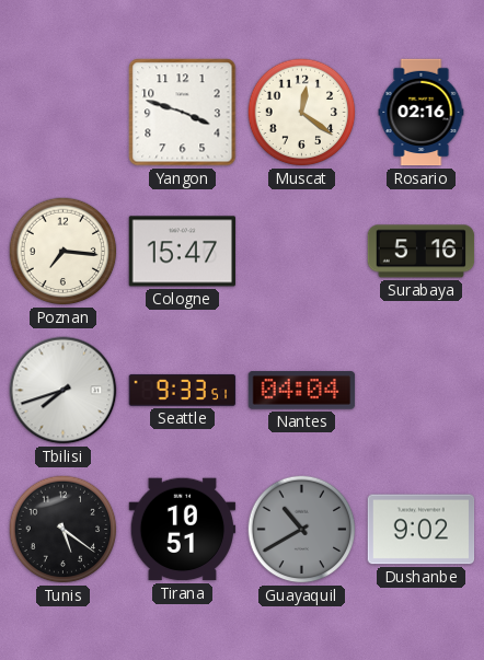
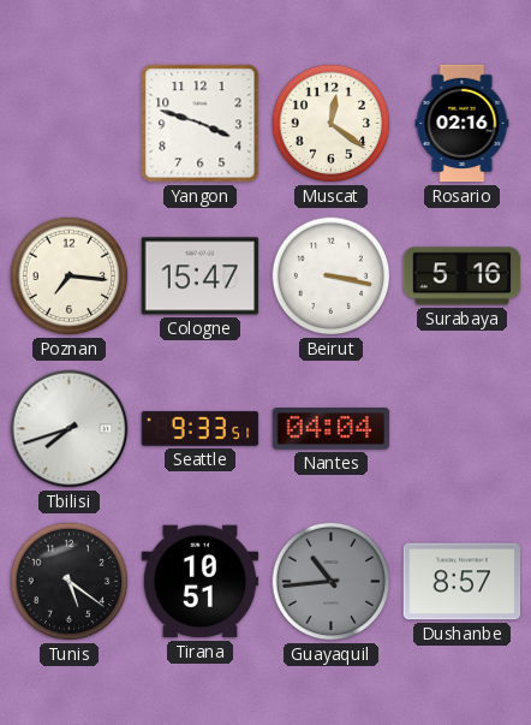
Beirut: none -> 3:17
Guayaquil: 10:40 -> 10:44
Dushanbe: 9:02 -> 8:57
